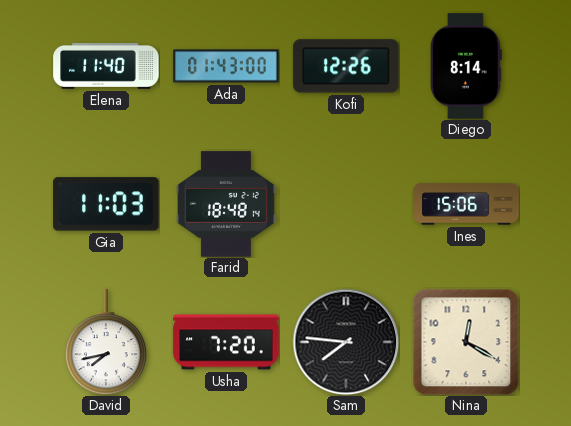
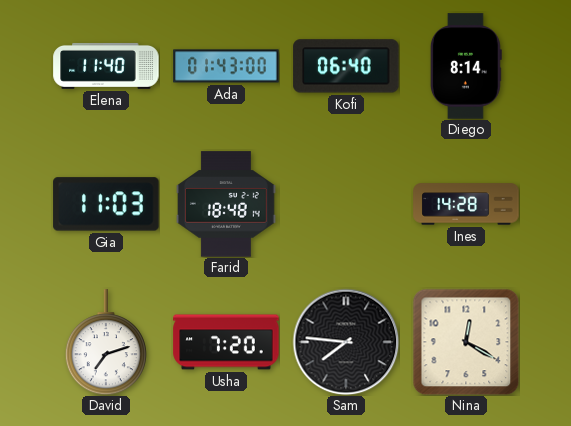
Kofi: 12:26 -> 06:40
Ines: 15:06 -> 14:28
David: 7:43 -> 7:12
